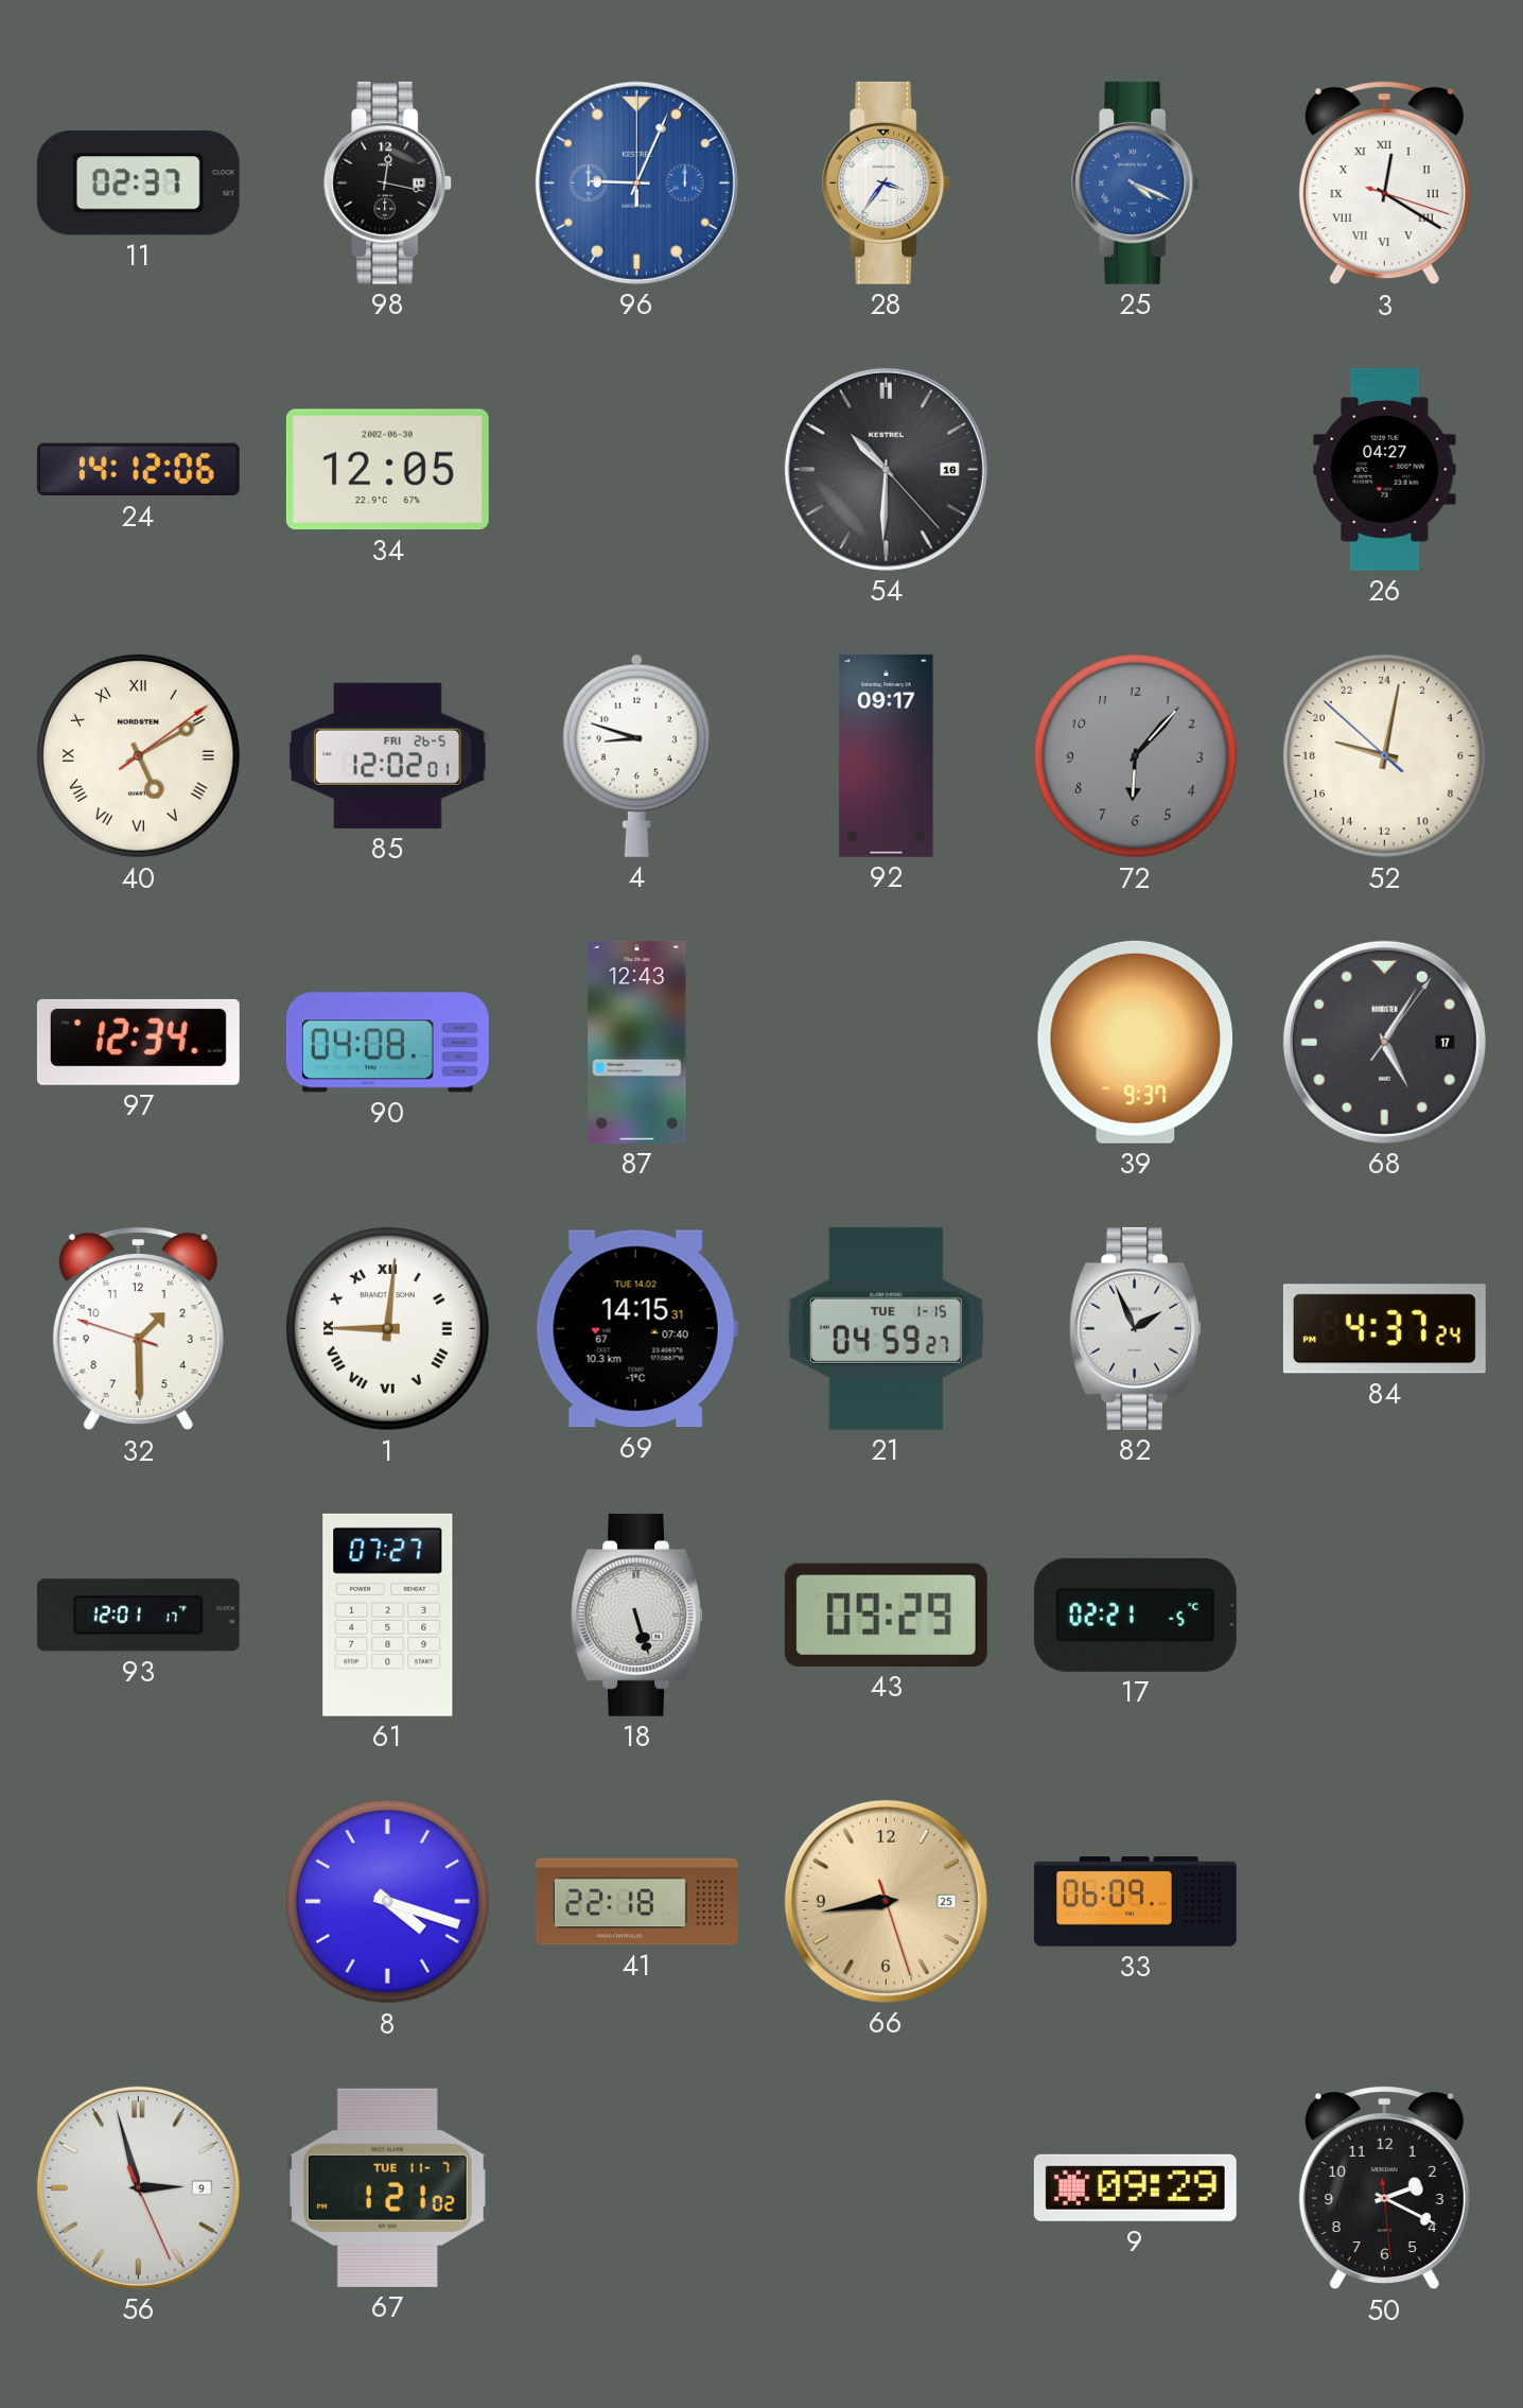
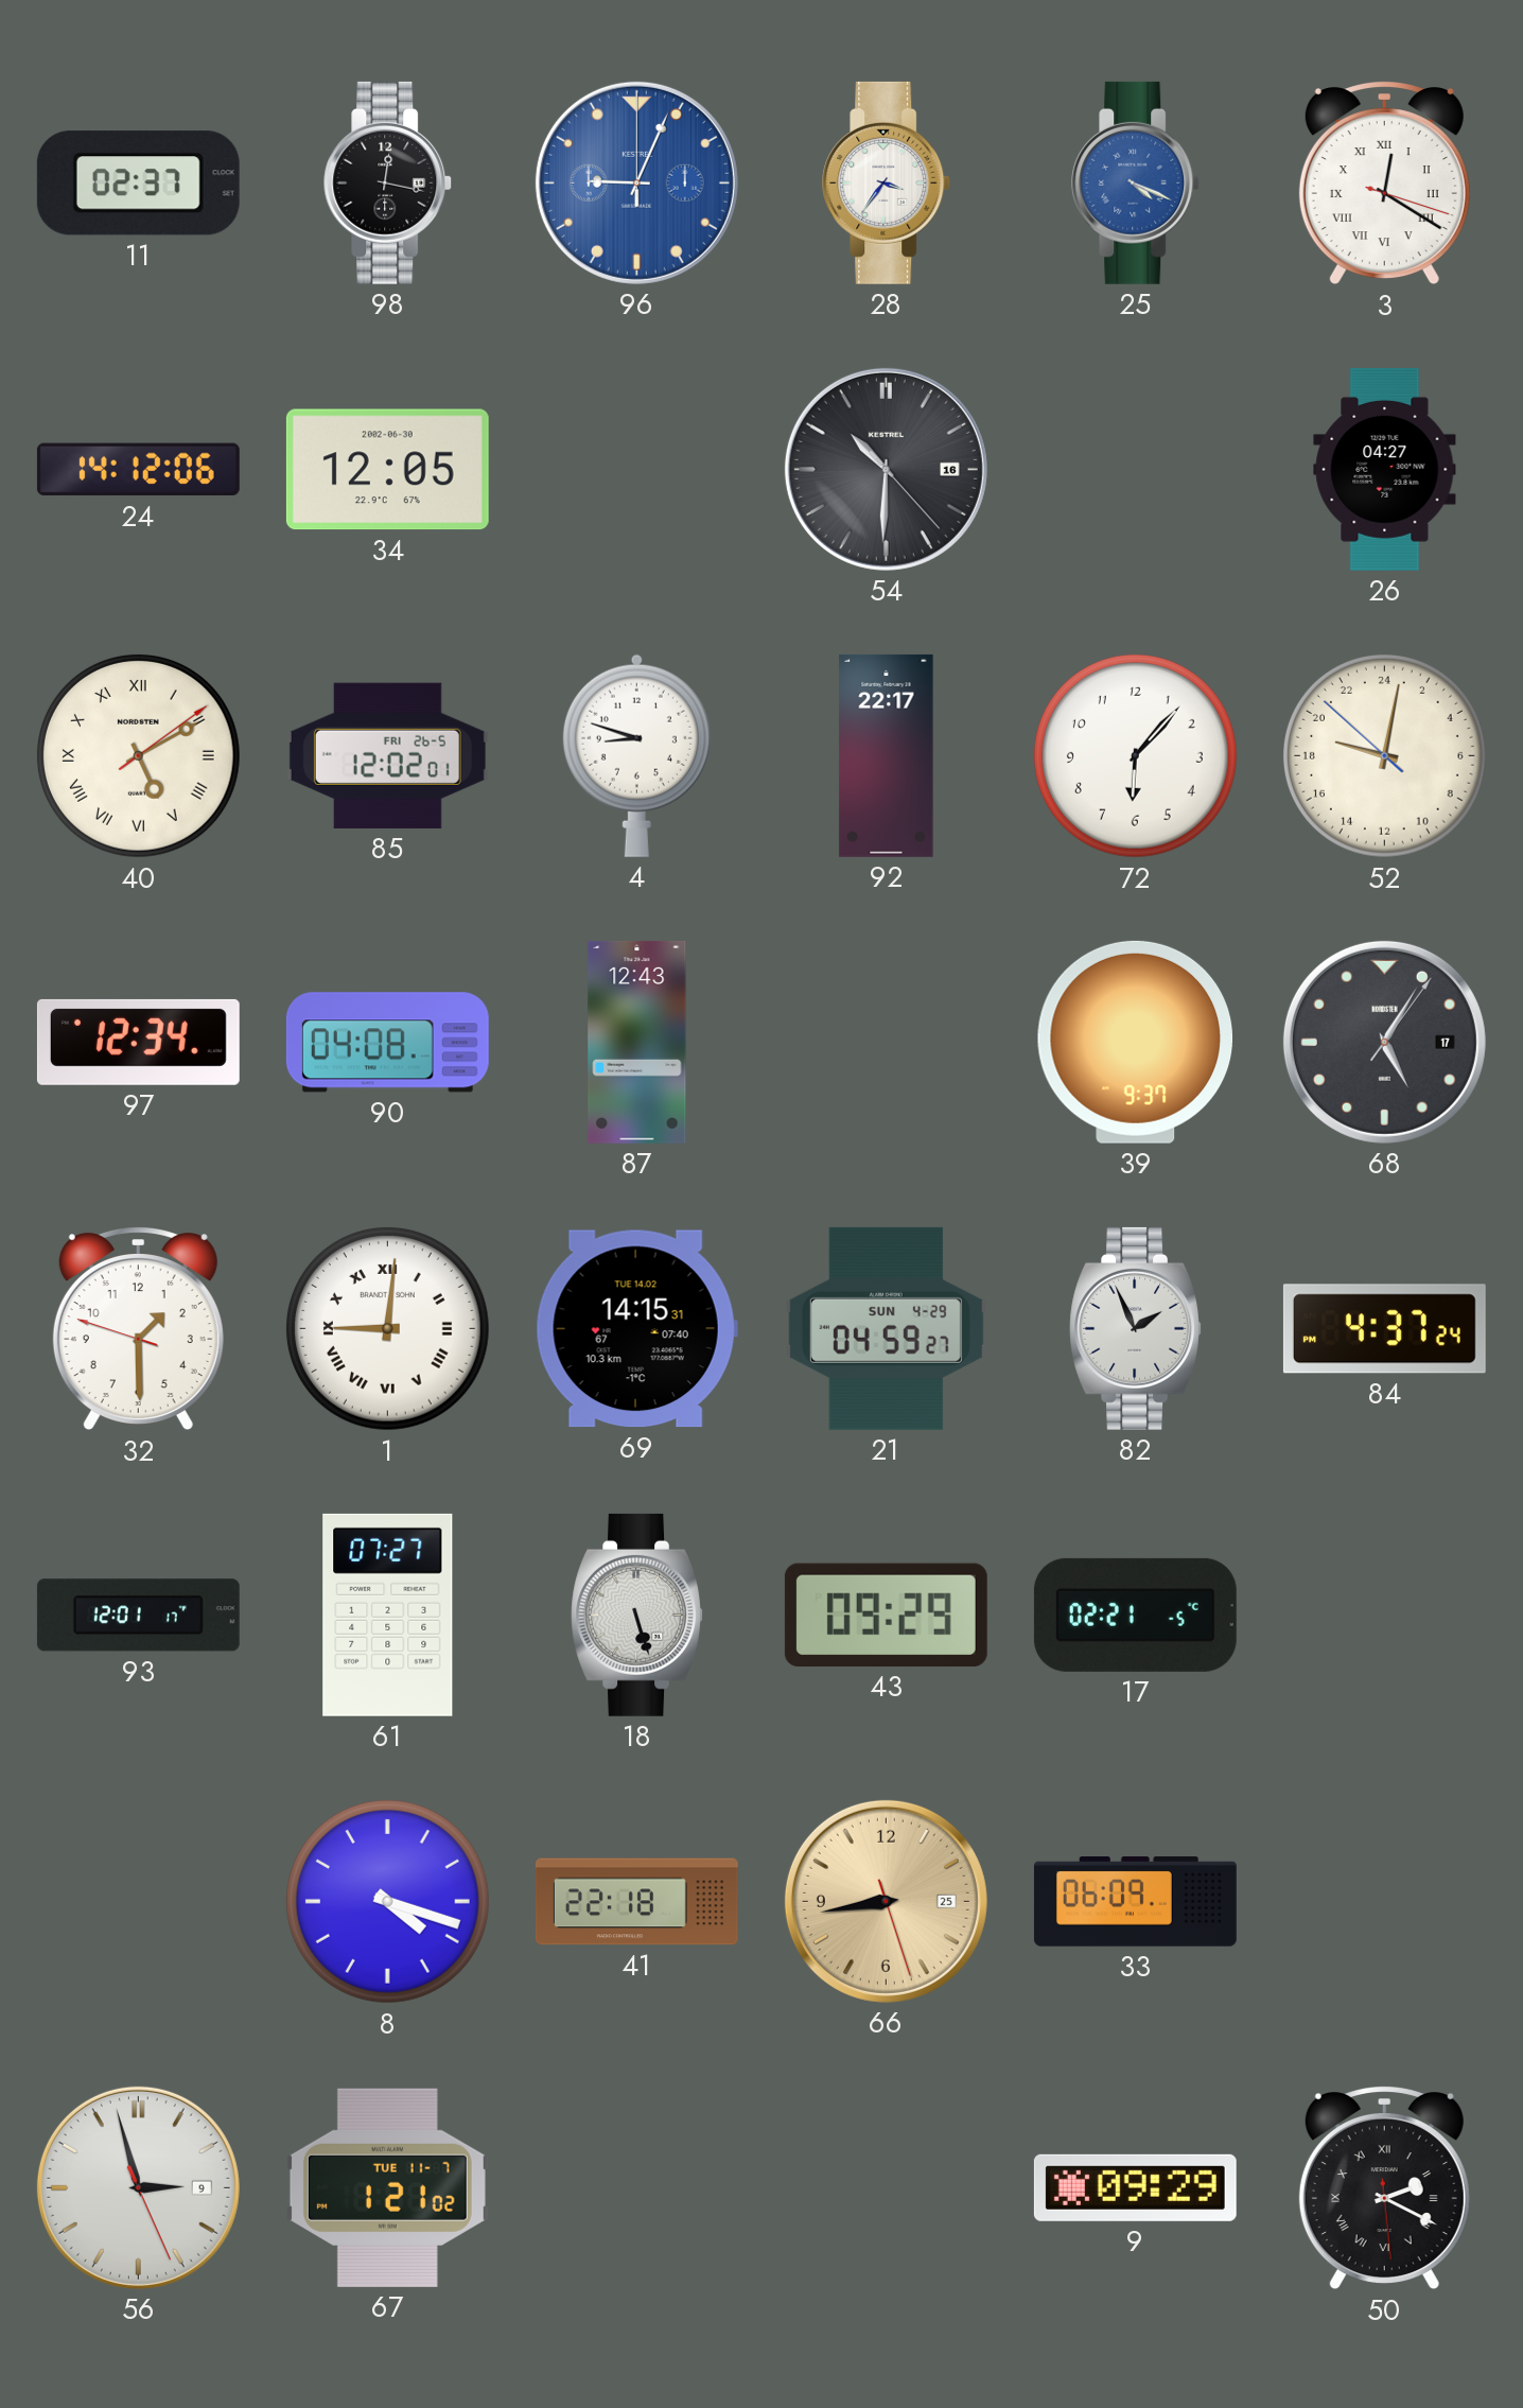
92: 09:17 -> 22:17
72 dial: grey -> white
21 date: TUE 1-15 -> SUN 4-29
50 numerals: Arabic -> Roman
